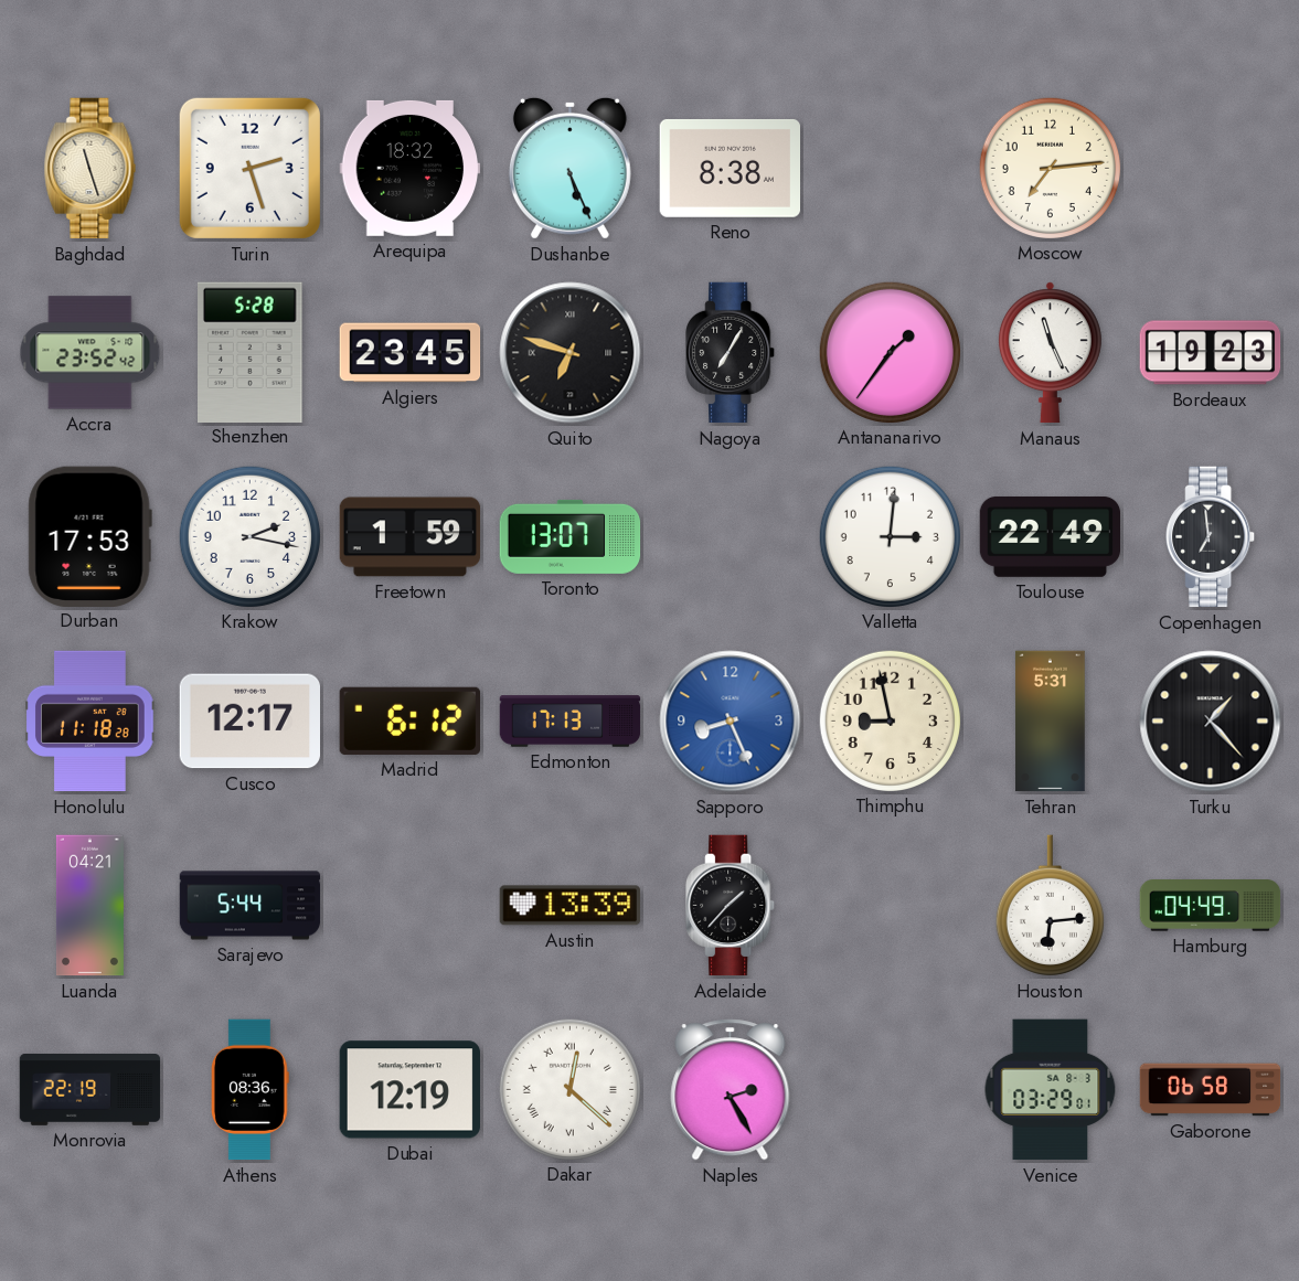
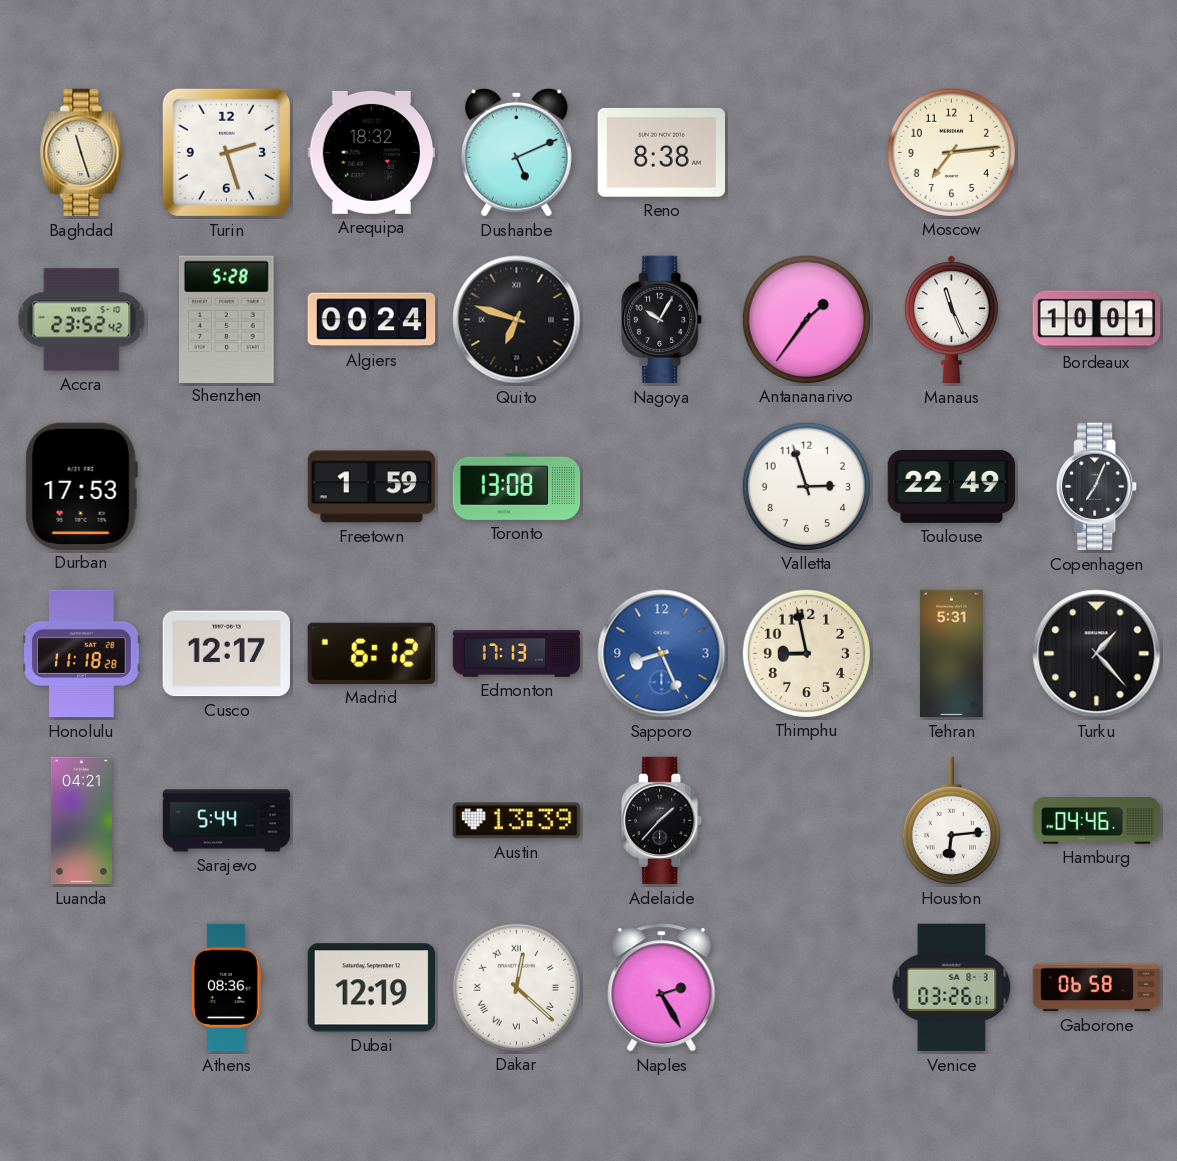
Dushanbe: 5:26 -> 5:11
Algiers: 23:45 -> 00:24
Nagoya: 7:05 -> 10:05
Bordeaux: 19:23 -> 10:01
Krakow: 2:17 -> none
Toronto: 13:07 -> 13:08
Valletta: 3:01 -> 2:57
Copenhagen: 6:59 -> 7:04
Hamburg: 04:49 -> 04:46
Monrovia: 22:19 -> none
Venice: 03:29 -> 03:26
